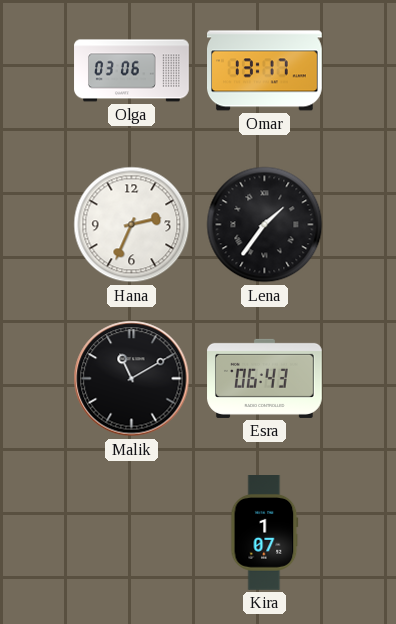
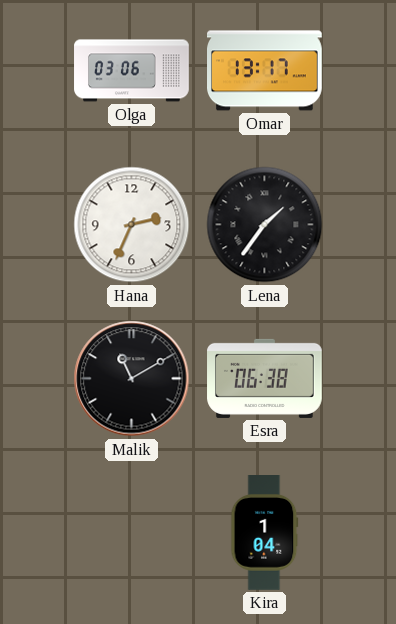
Esra: 06:43 -> 06:38
Kira: 1:07 -> 1:04
